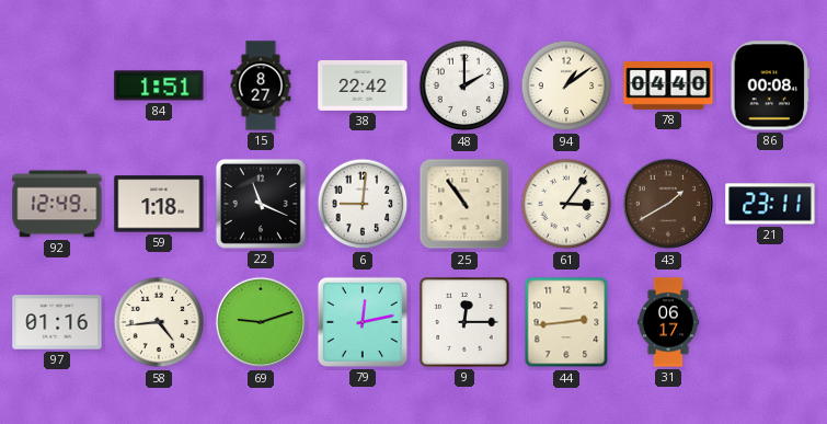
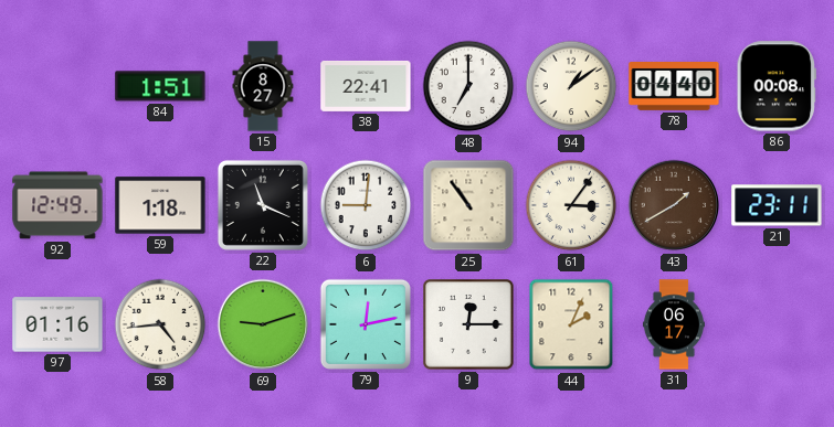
38: 22:42 -> 22:41
48: 2:00 -> 7:00
44: 2:44 -> 2:04
